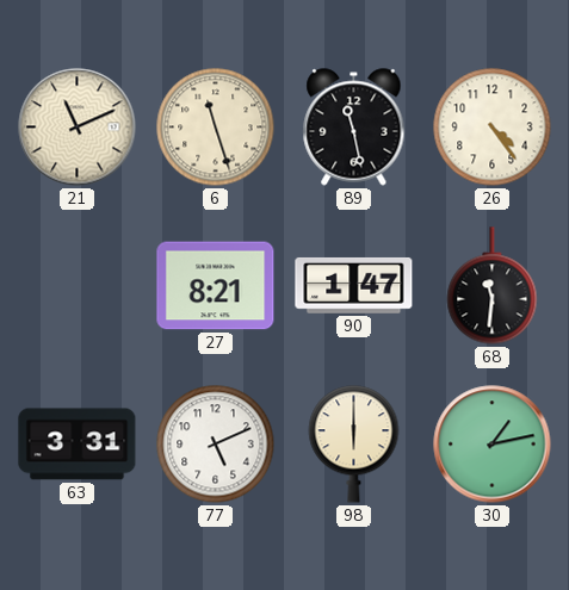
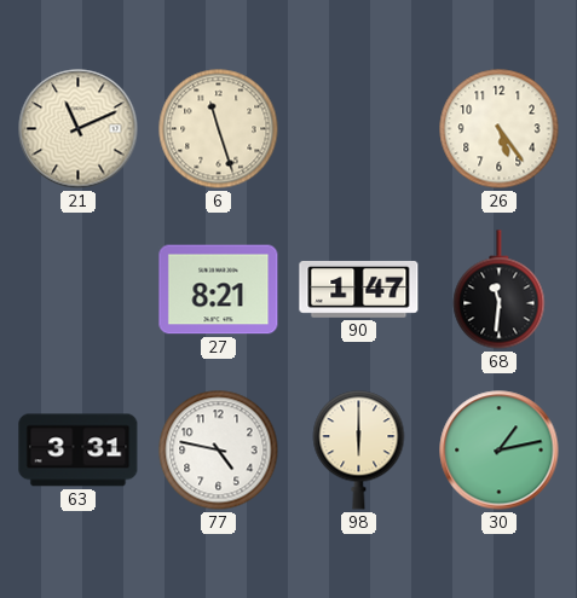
89: 11:28 -> none
26: 4:24 -> 5:24
77: 5:11 -> 4:47
